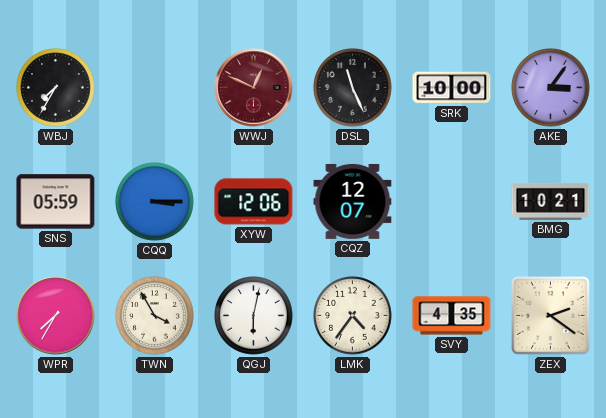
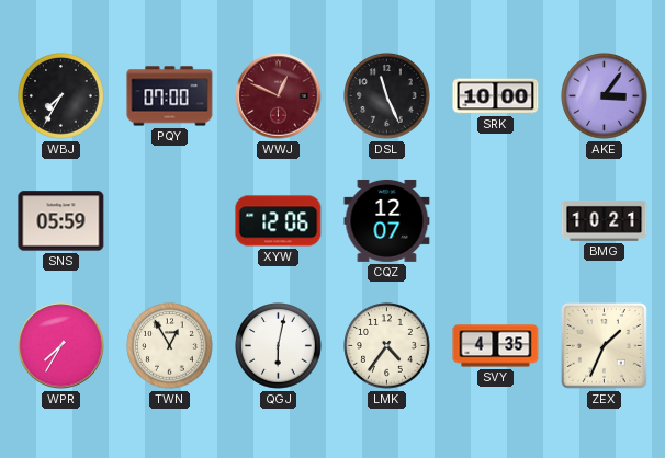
PQY: none -> 07:00
CQQ: 3:15 -> none
TWN: 3:55 -> 12:55
ZEX: 2:21 -> 1:34
